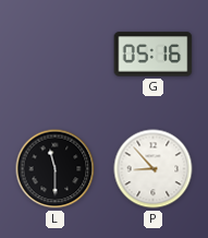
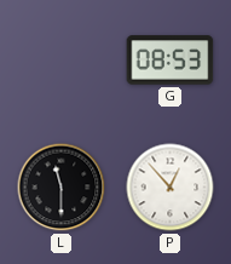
G: 05:16 -> 08:53
P: 8:53 -> 12:53
